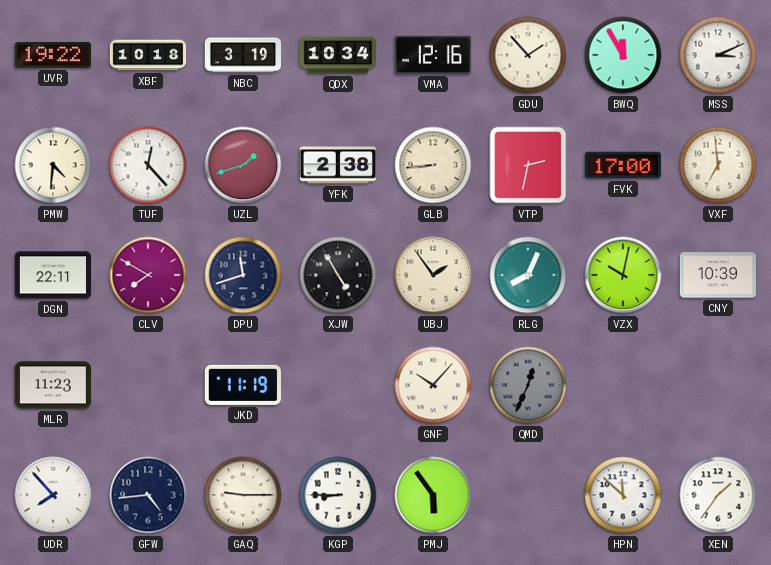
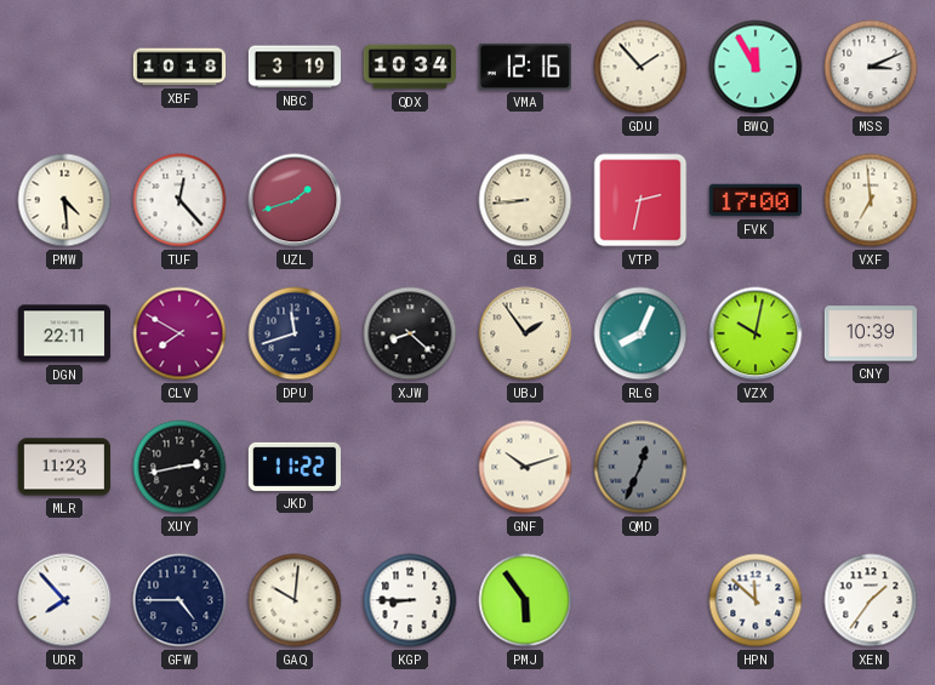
UVR: 19:22 -> none
PMW: 4:31 -> 4:29
YFK: 2:38 -> none
XJW: 4:55 -> 8:22
XUY: none -> 2:43
JKD: 11:19 -> 11:22
GNF: 10:07 -> 10:12
GFW: 4:44 -> 4:45
GAQ: 9:15 -> 10:01
